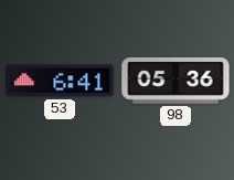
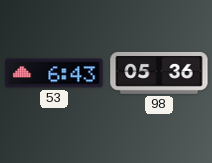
53: 6:41 -> 6:43
